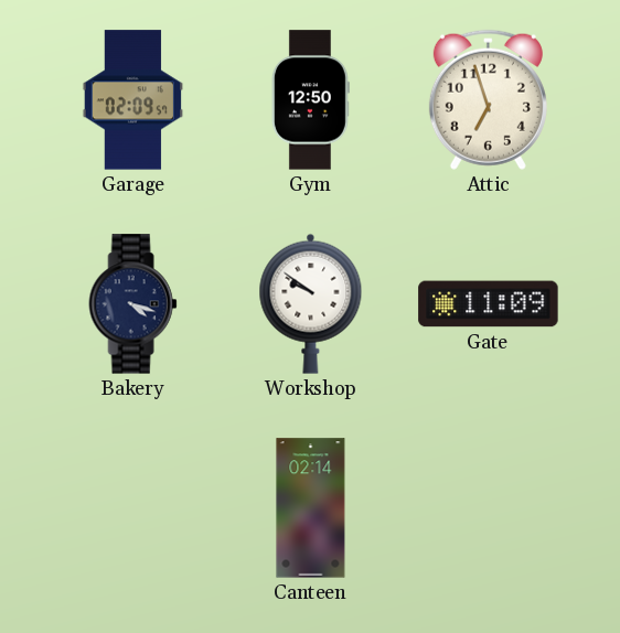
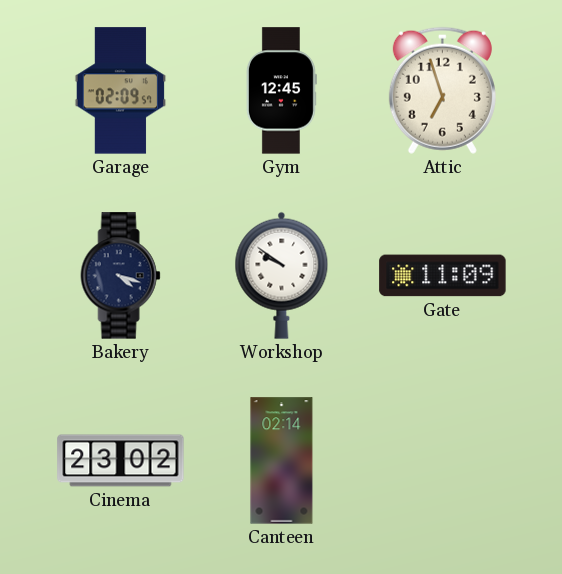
Gym: 12:50 -> 12:45
Cinema: none -> 23:02
